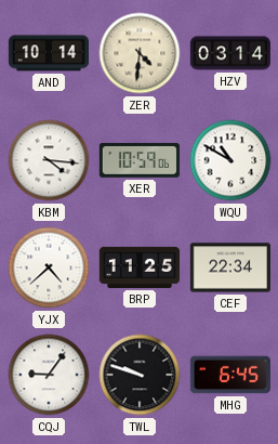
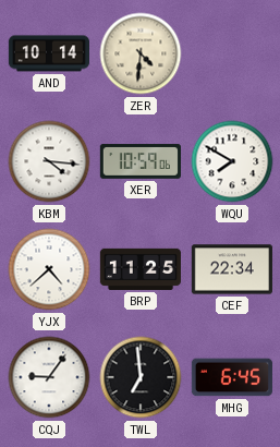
HZV: 03:14 -> none
WQU: 10:50 -> 7:50
TWL: 9:48 -> 6:59
